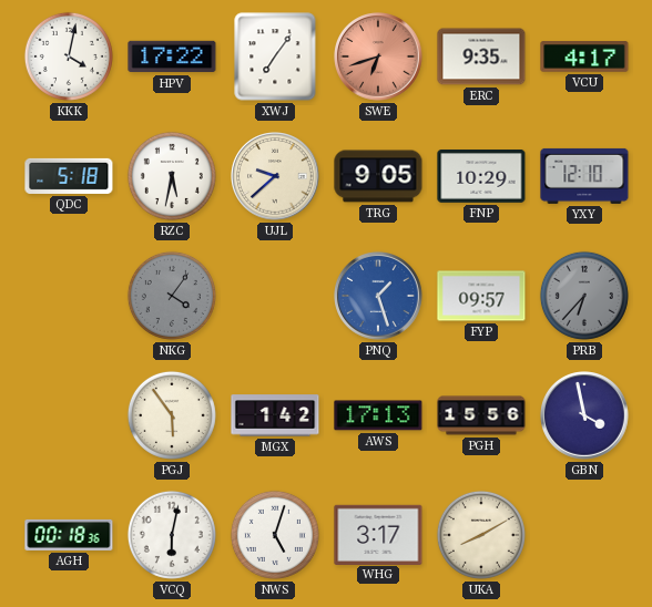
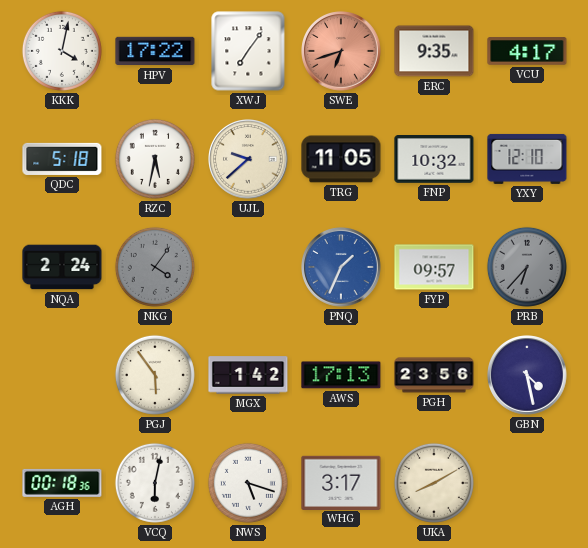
TRG: 9:05 -> 11:05
FNP: 10:29 -> 10:32
NQA: none -> 2:24
PNQ: 1:27 -> 1:34
PGH: 15:56 -> 23:56
GBN: 3:58 -> 4:28
NWS: 5:03 -> 5:18
